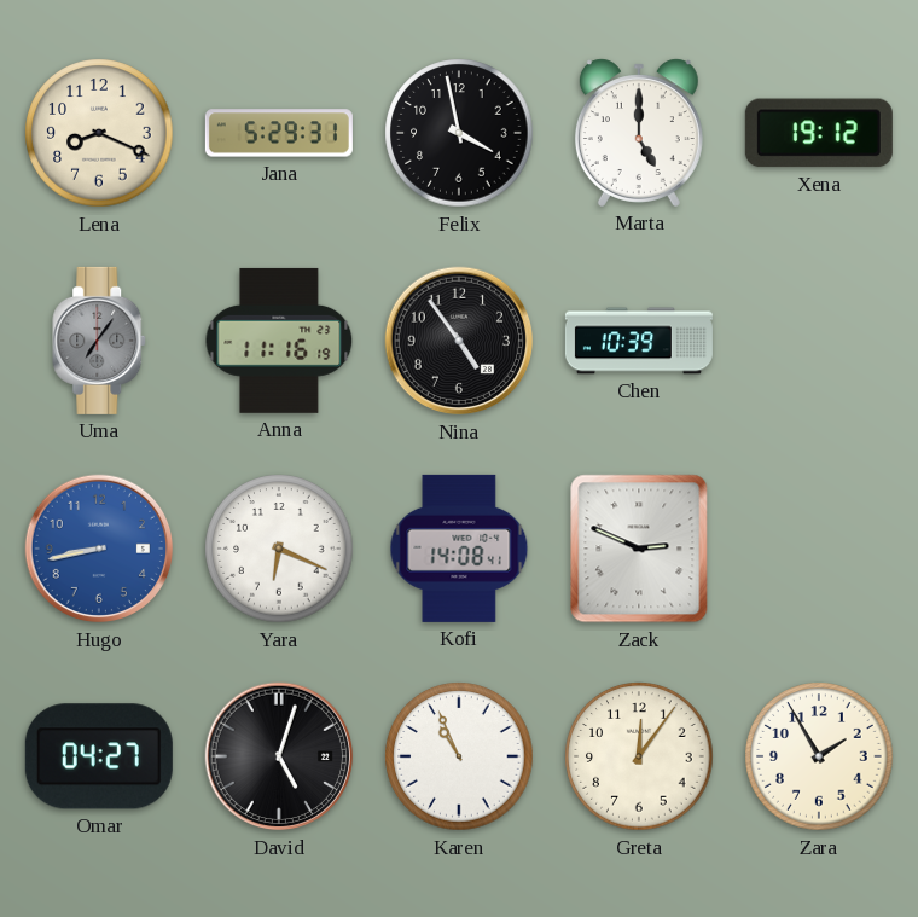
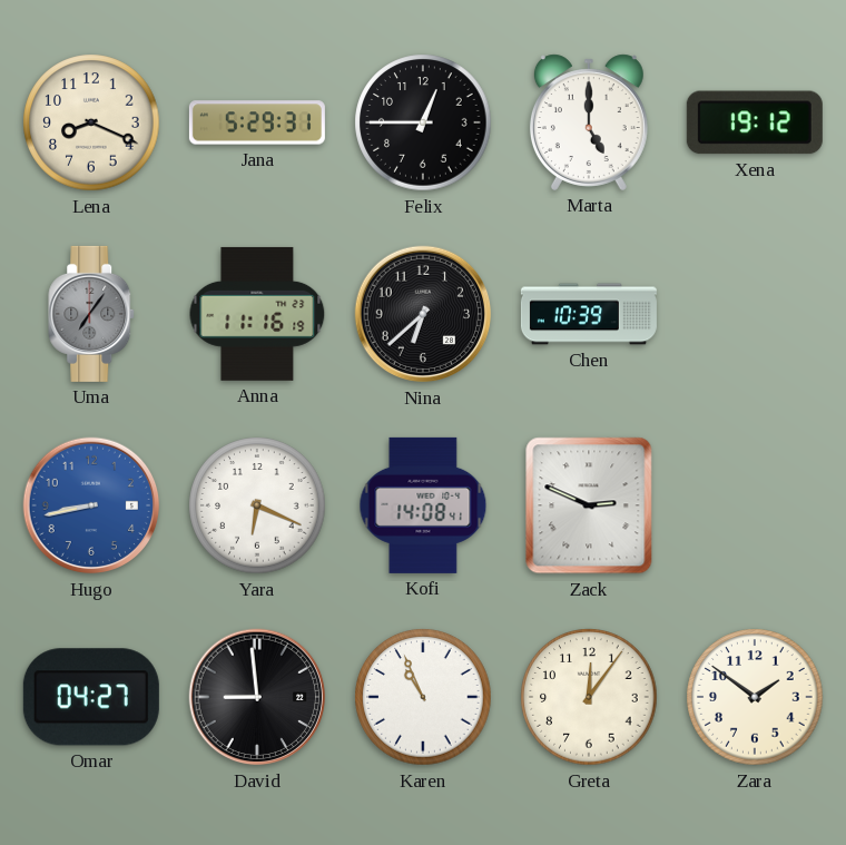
Felix: 3:58 -> 12:45
Nina: 4:54 -> 6:38
David: 5:03 -> 8:59
Zara: 1:55 -> 1:51
